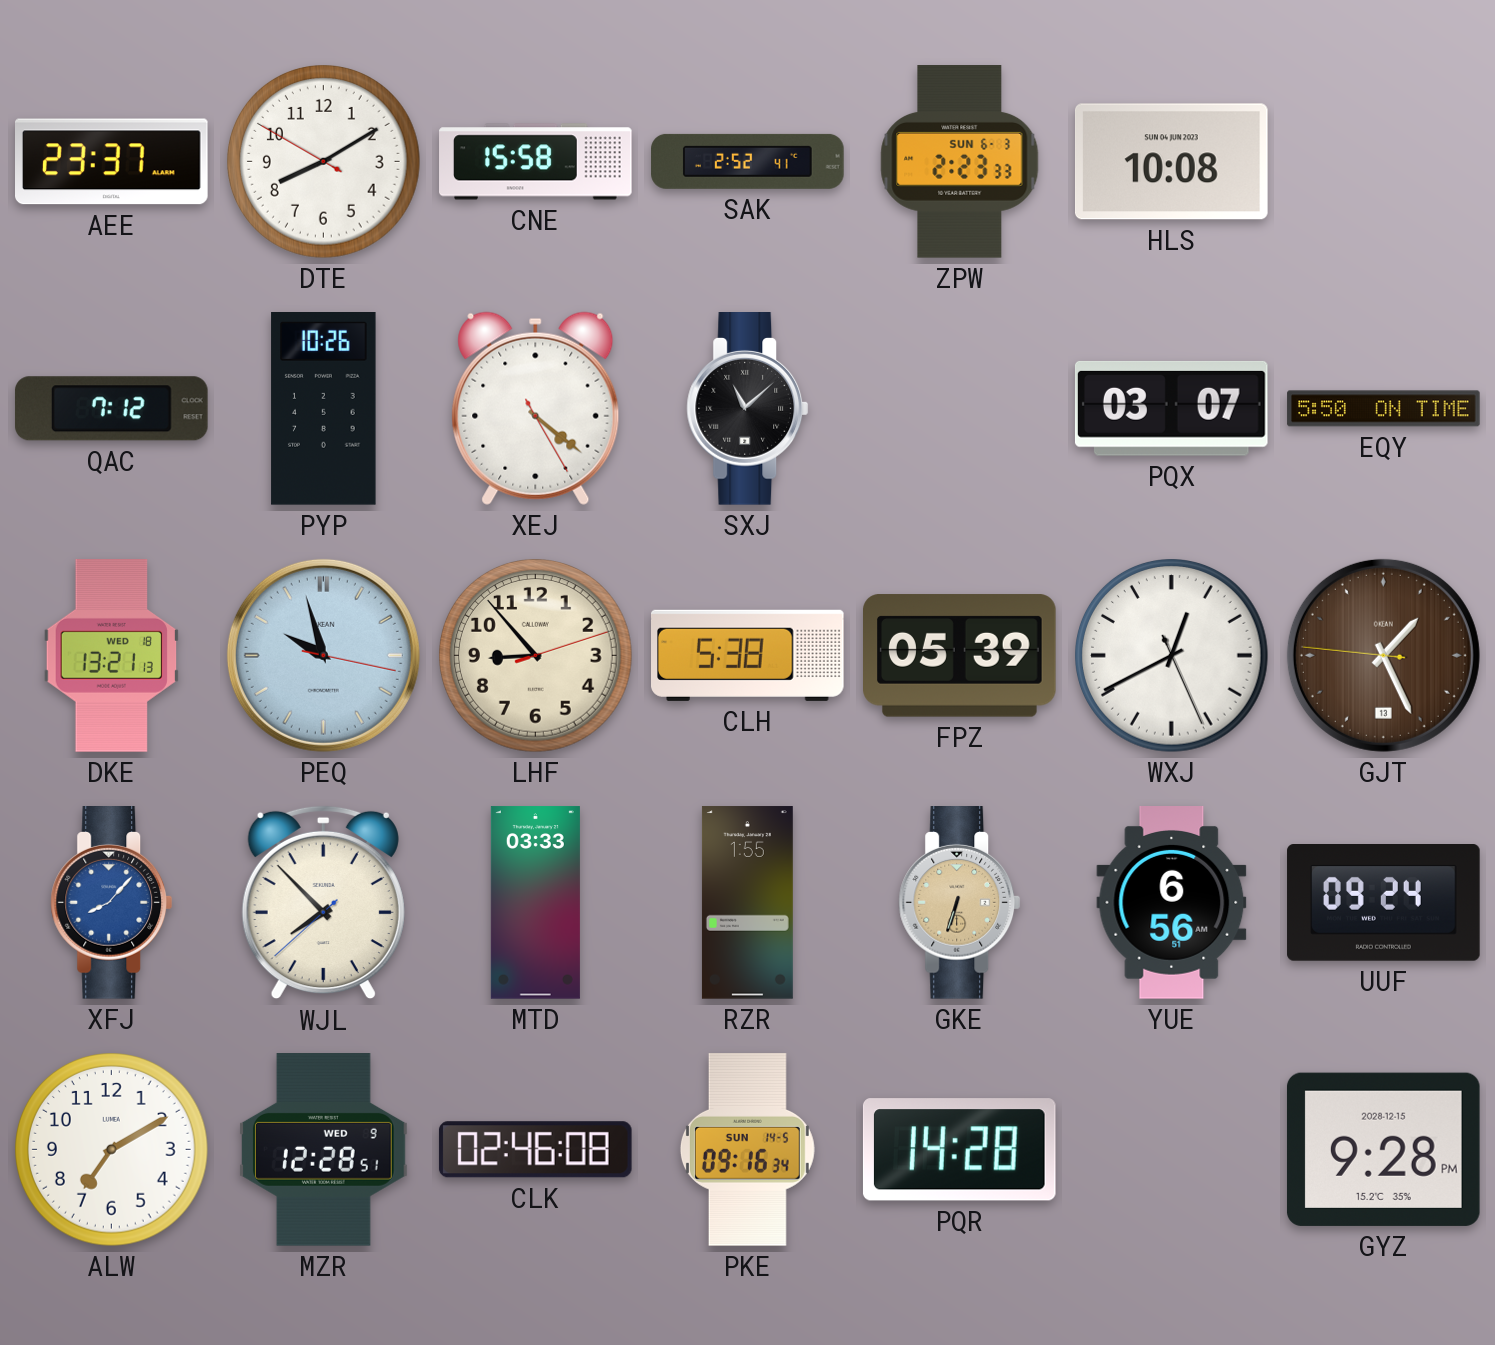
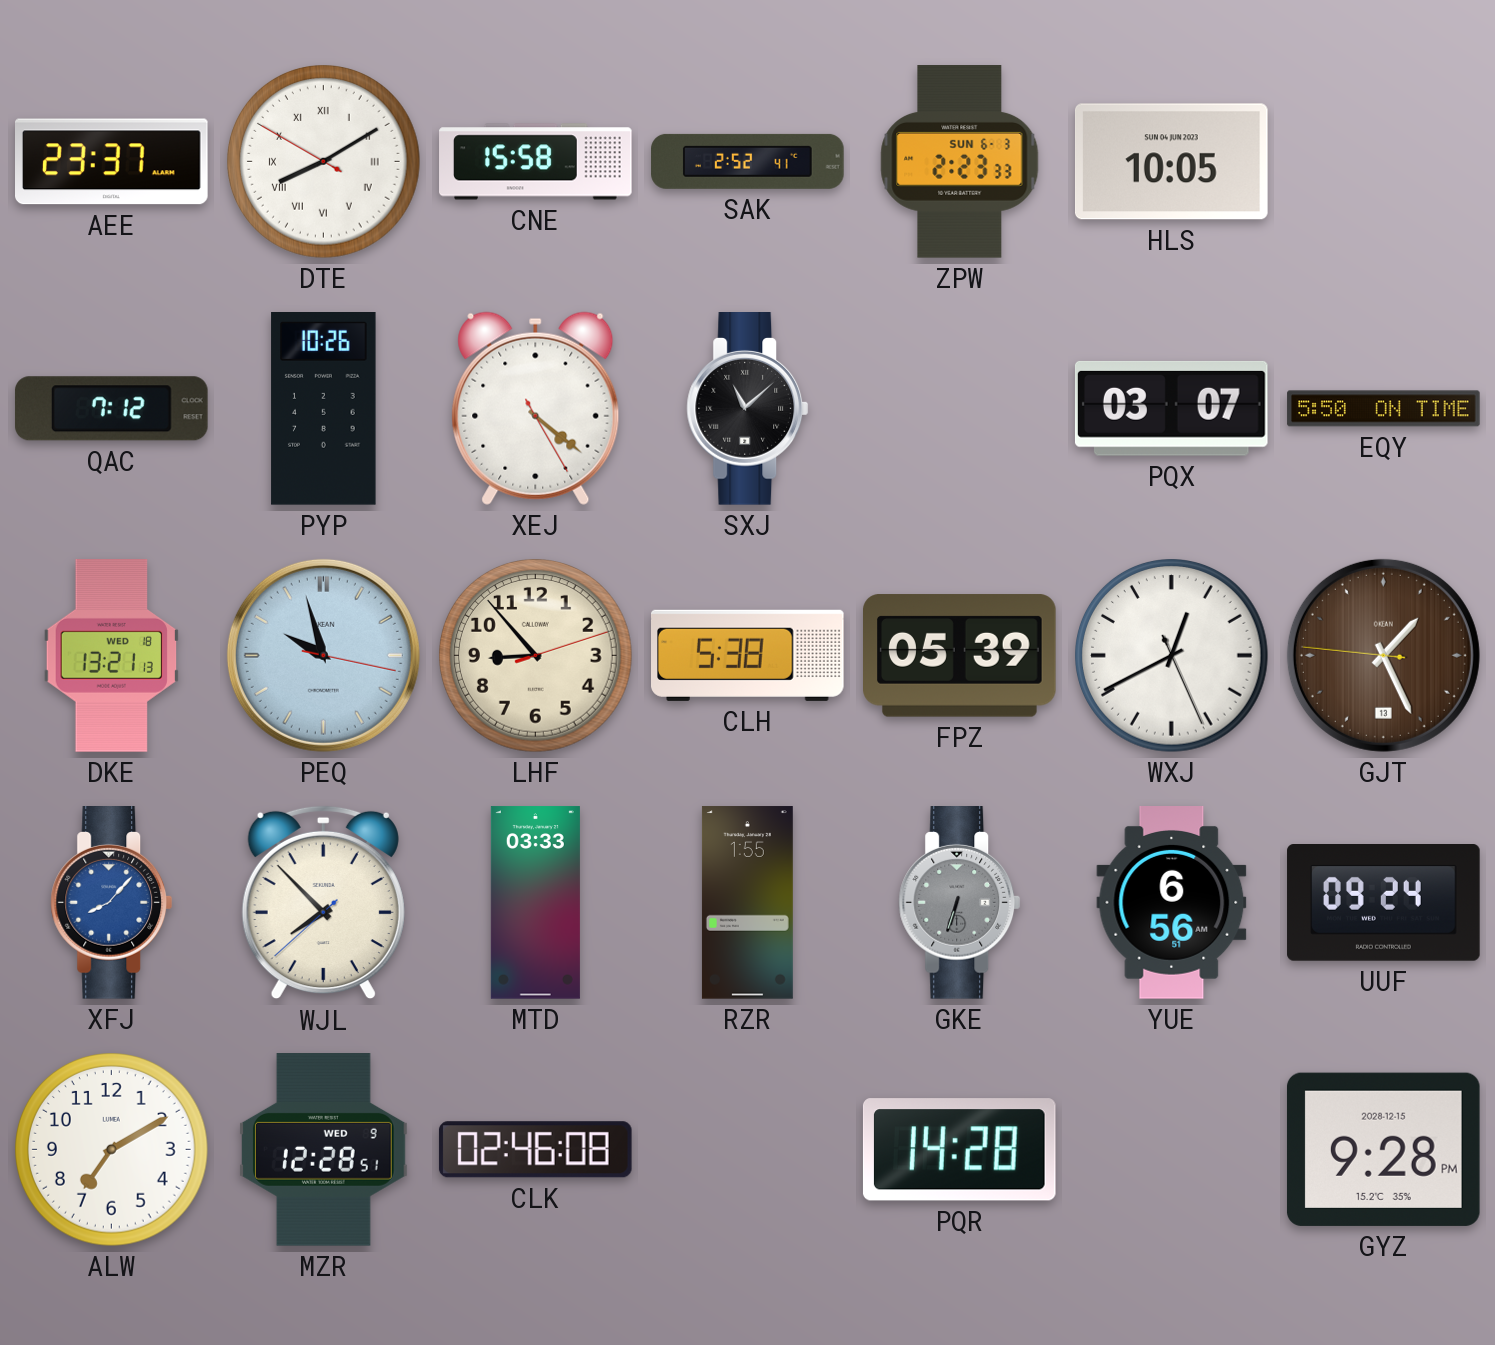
DTE numerals: Arabic -> Roman
HLS: 10:08 -> 10:05
GKE dial: champagne -> grey
PKE: 09:16 -> none
